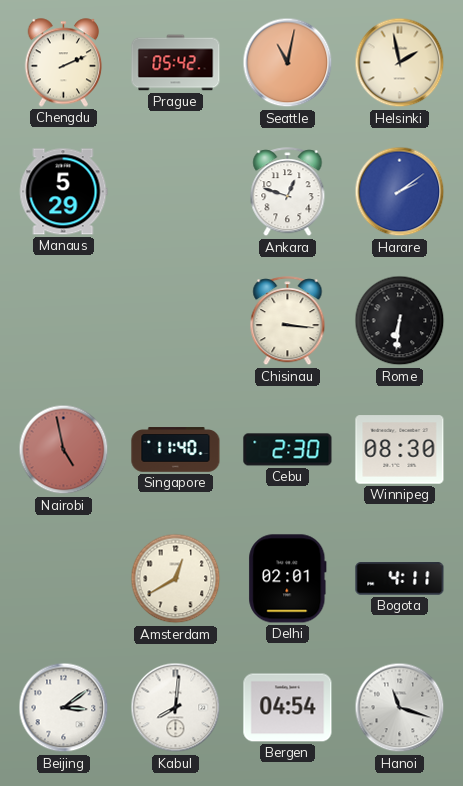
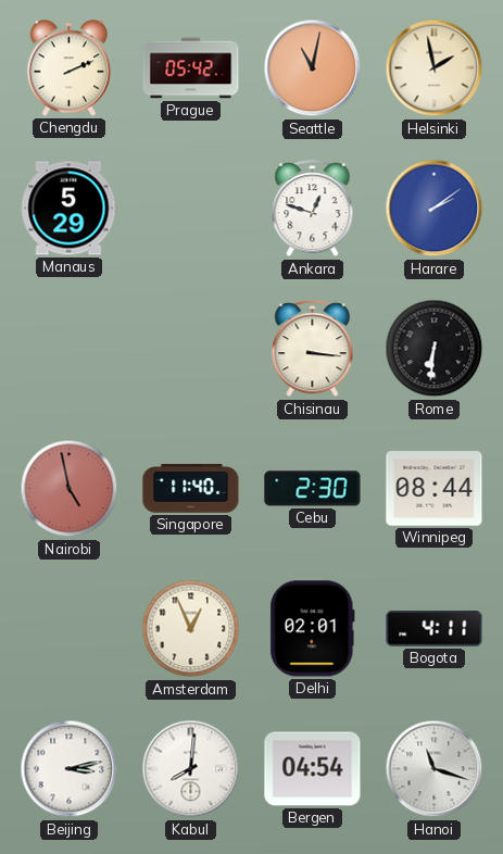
Winnipeg: 08:30 -> 08:44
Amsterdam: 12:40 -> 12:56
Beijing: 3:09 -> 3:13
